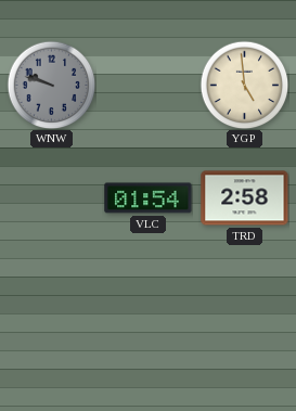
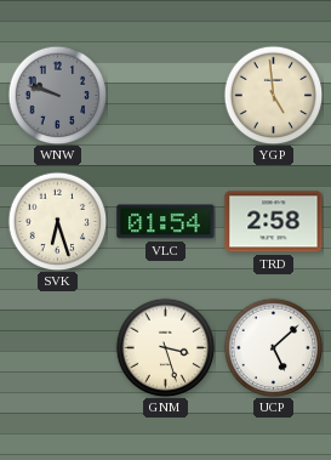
SVK: none -> 6:27
GNM: none -> 3:27
UCP: none -> 5:08
